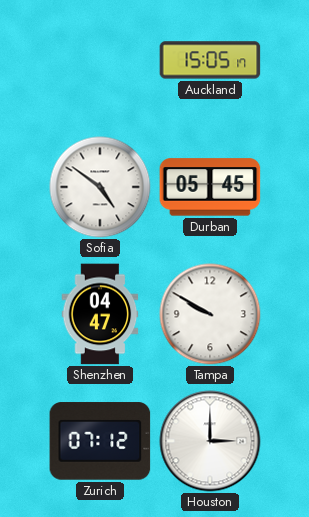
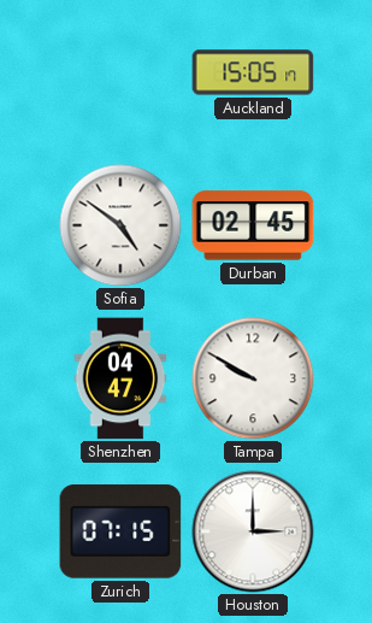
Durban: 05:45 -> 02:45
Zurich: 07:12 -> 07:15
